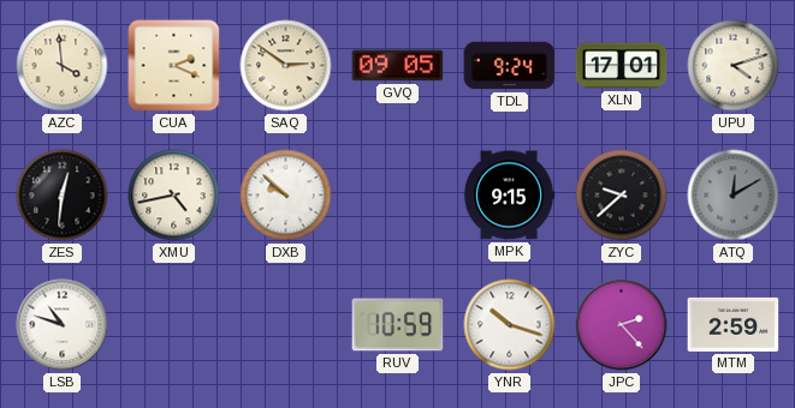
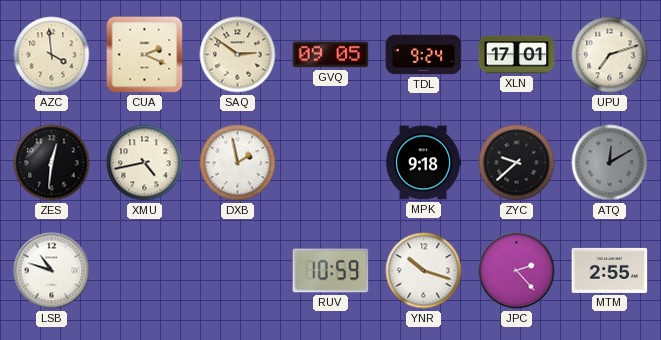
UPU: 4:12 -> 7:12
DXB: 9:52 -> 1:58
MPK: 9:15 -> 9:18
MTM: 2:59 -> 2:55
